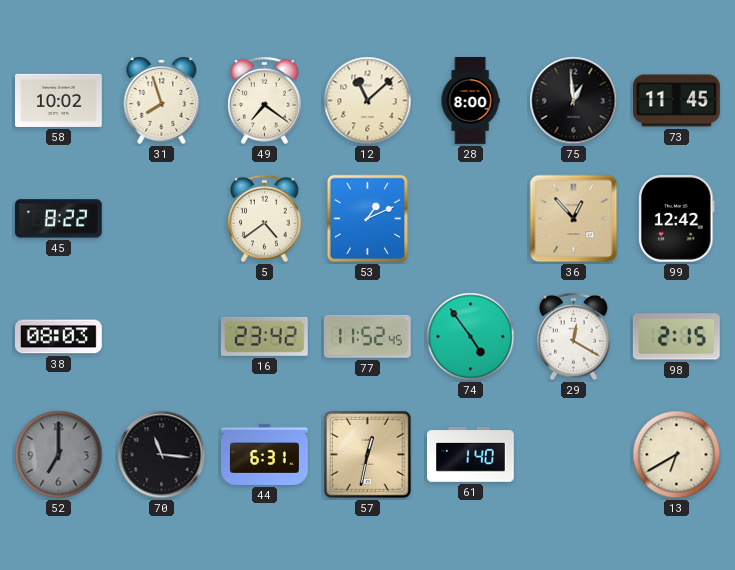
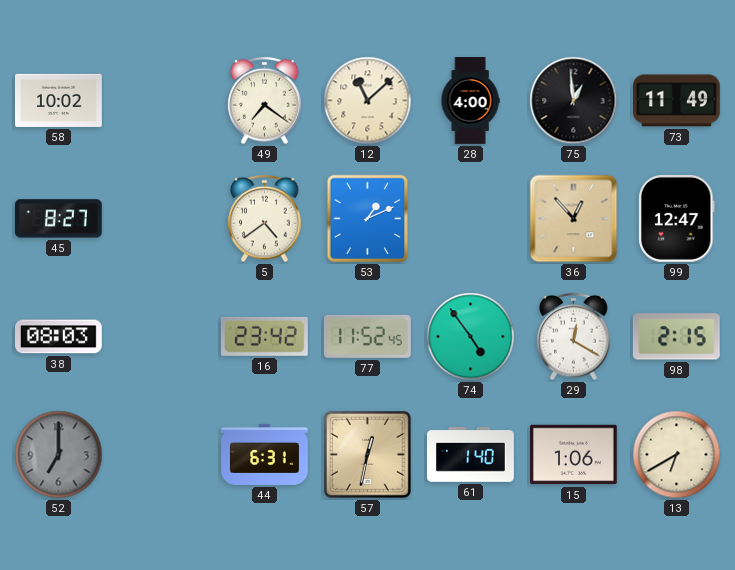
31: 7:57 -> none
28: 8:00 -> 4:00
73: 11:45 -> 11:49
45: 8:22 -> 8:27
99: 12:42 -> 12:47
70: 11:16 -> none
15: none -> 1:06
